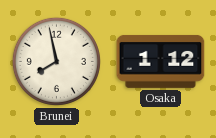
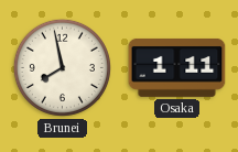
Osaka: 1:12 -> 1:11
